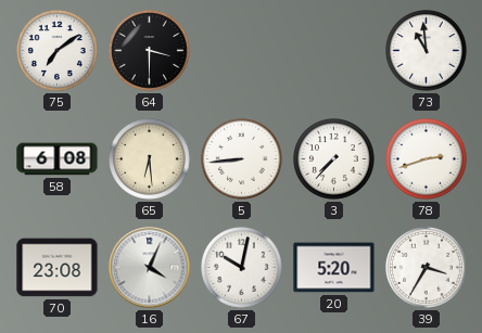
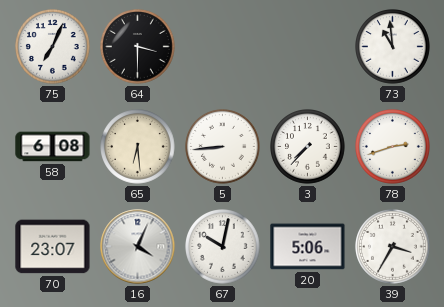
75: 7:09 -> 7:04
70: 23:08 -> 23:07
20: 5:20 -> 5:06
